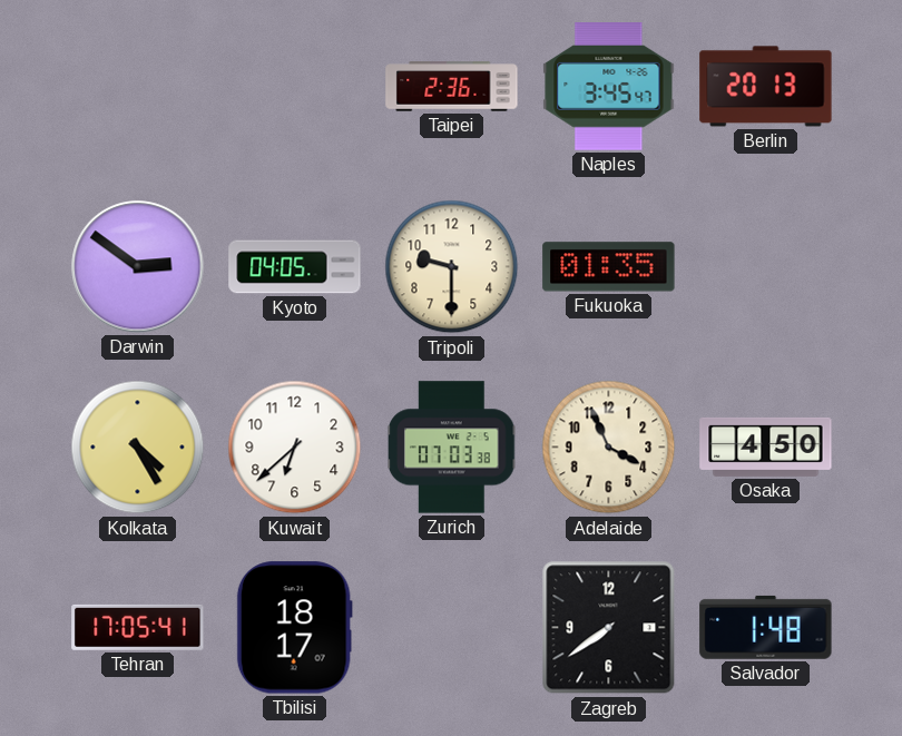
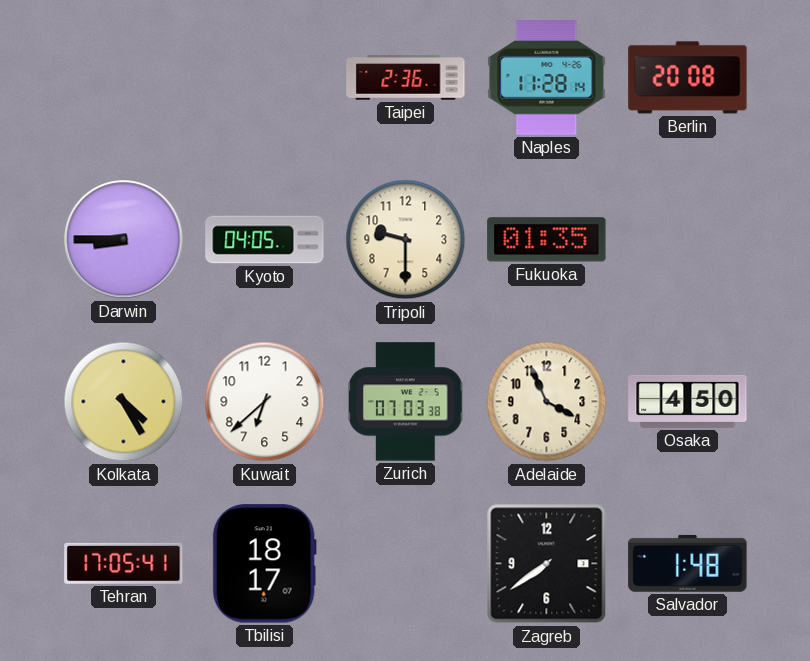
Naples: 3:45 -> 11:28
Berlin: 20:13 -> 20:08
Darwin: 2:51 -> 8:45
